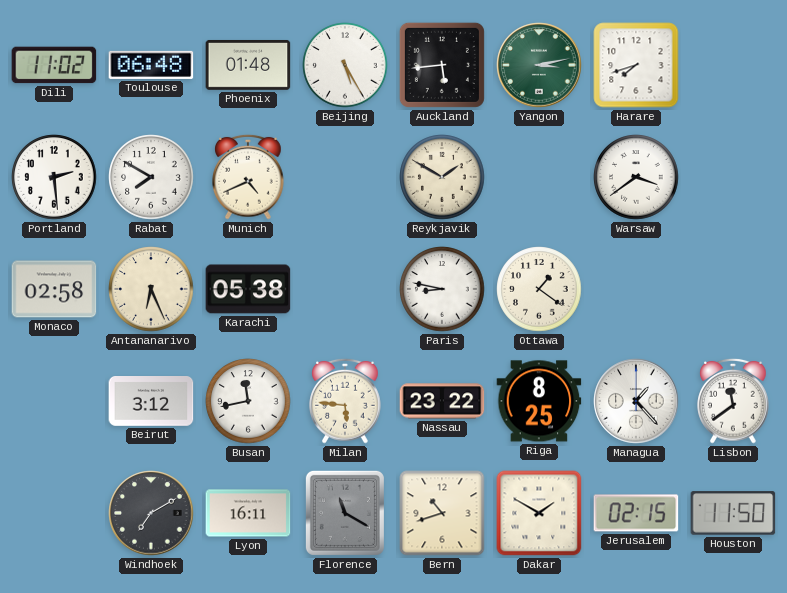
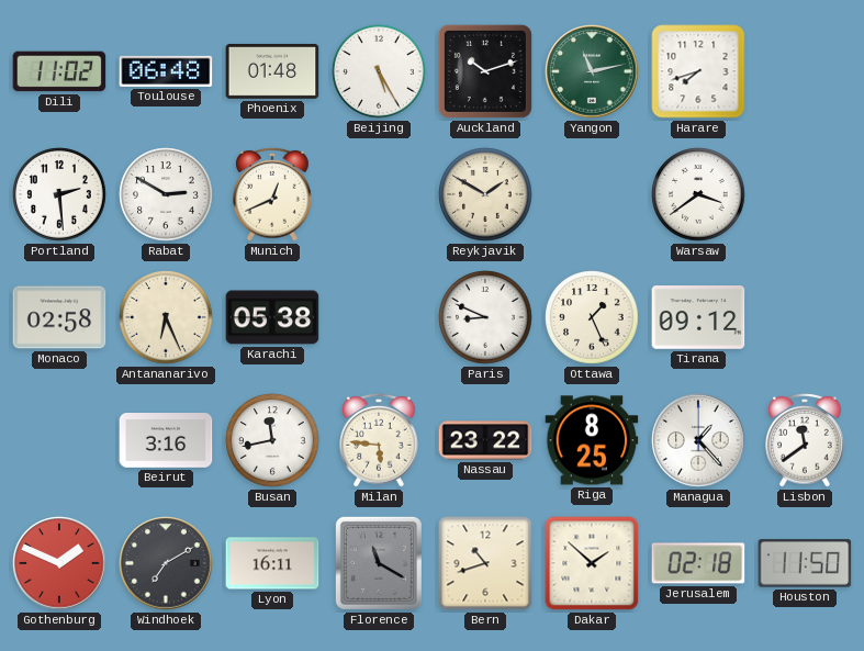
Auckland: 5:44 -> 10:12
Yangon: 3:13 -> 11:13
Rabat: 7:50 -> 2:50
Munich: 4:41 -> 12:41
Paris: 8:47 -> 8:49
Ottawa: 1:21 -> 1:26
Tirana: none -> 09:12
Beirut: 3:12 -> 3:16
Gothenburg: none -> 1:49
Dakar: 1:50 -> 1:52
Jerusalem: 02:15 -> 02:18
